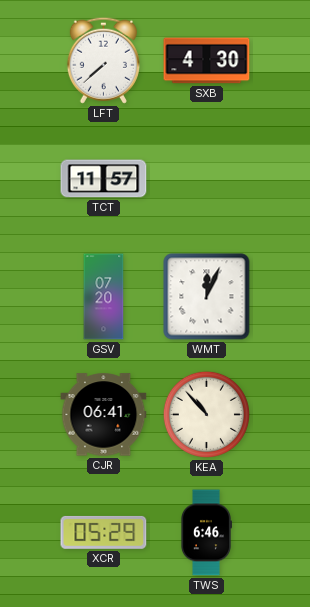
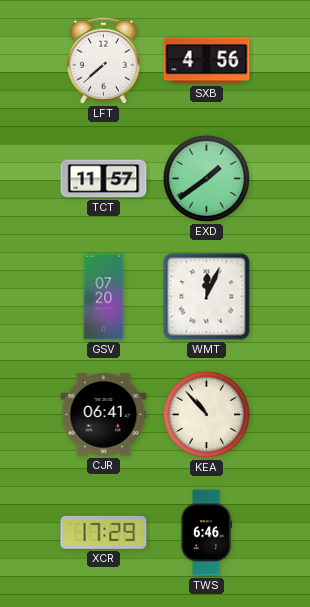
SXB: 4:30 -> 4:56
EXD: none -> 1:39
XCR: 05:29 -> 17:29
